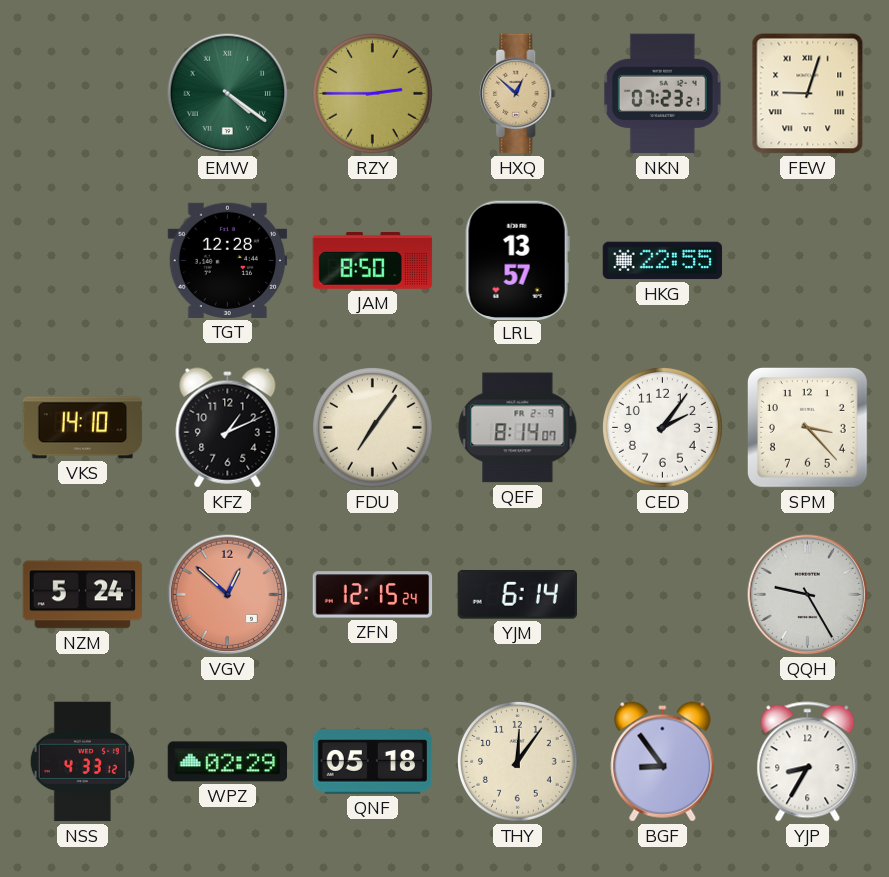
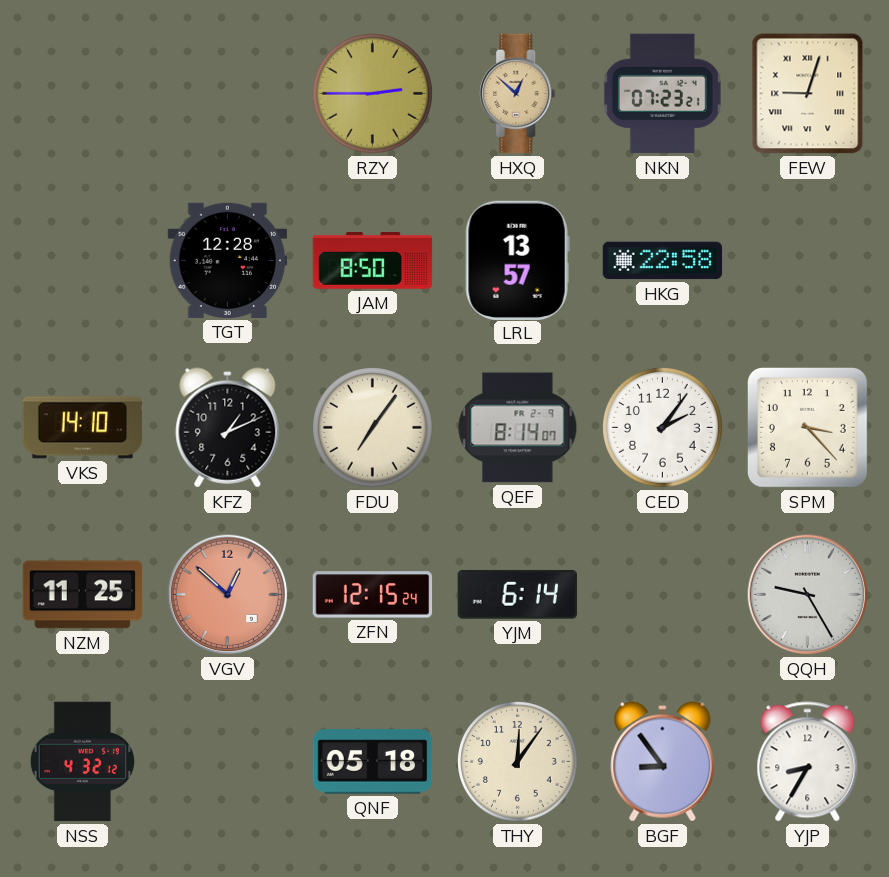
EMW: 4:21 -> none
HKG: 22:55 -> 22:58
NZM: 5:24 -> 11:25
NSS: 4:33 -> 4:32
WPZ: 02:29 -> none
